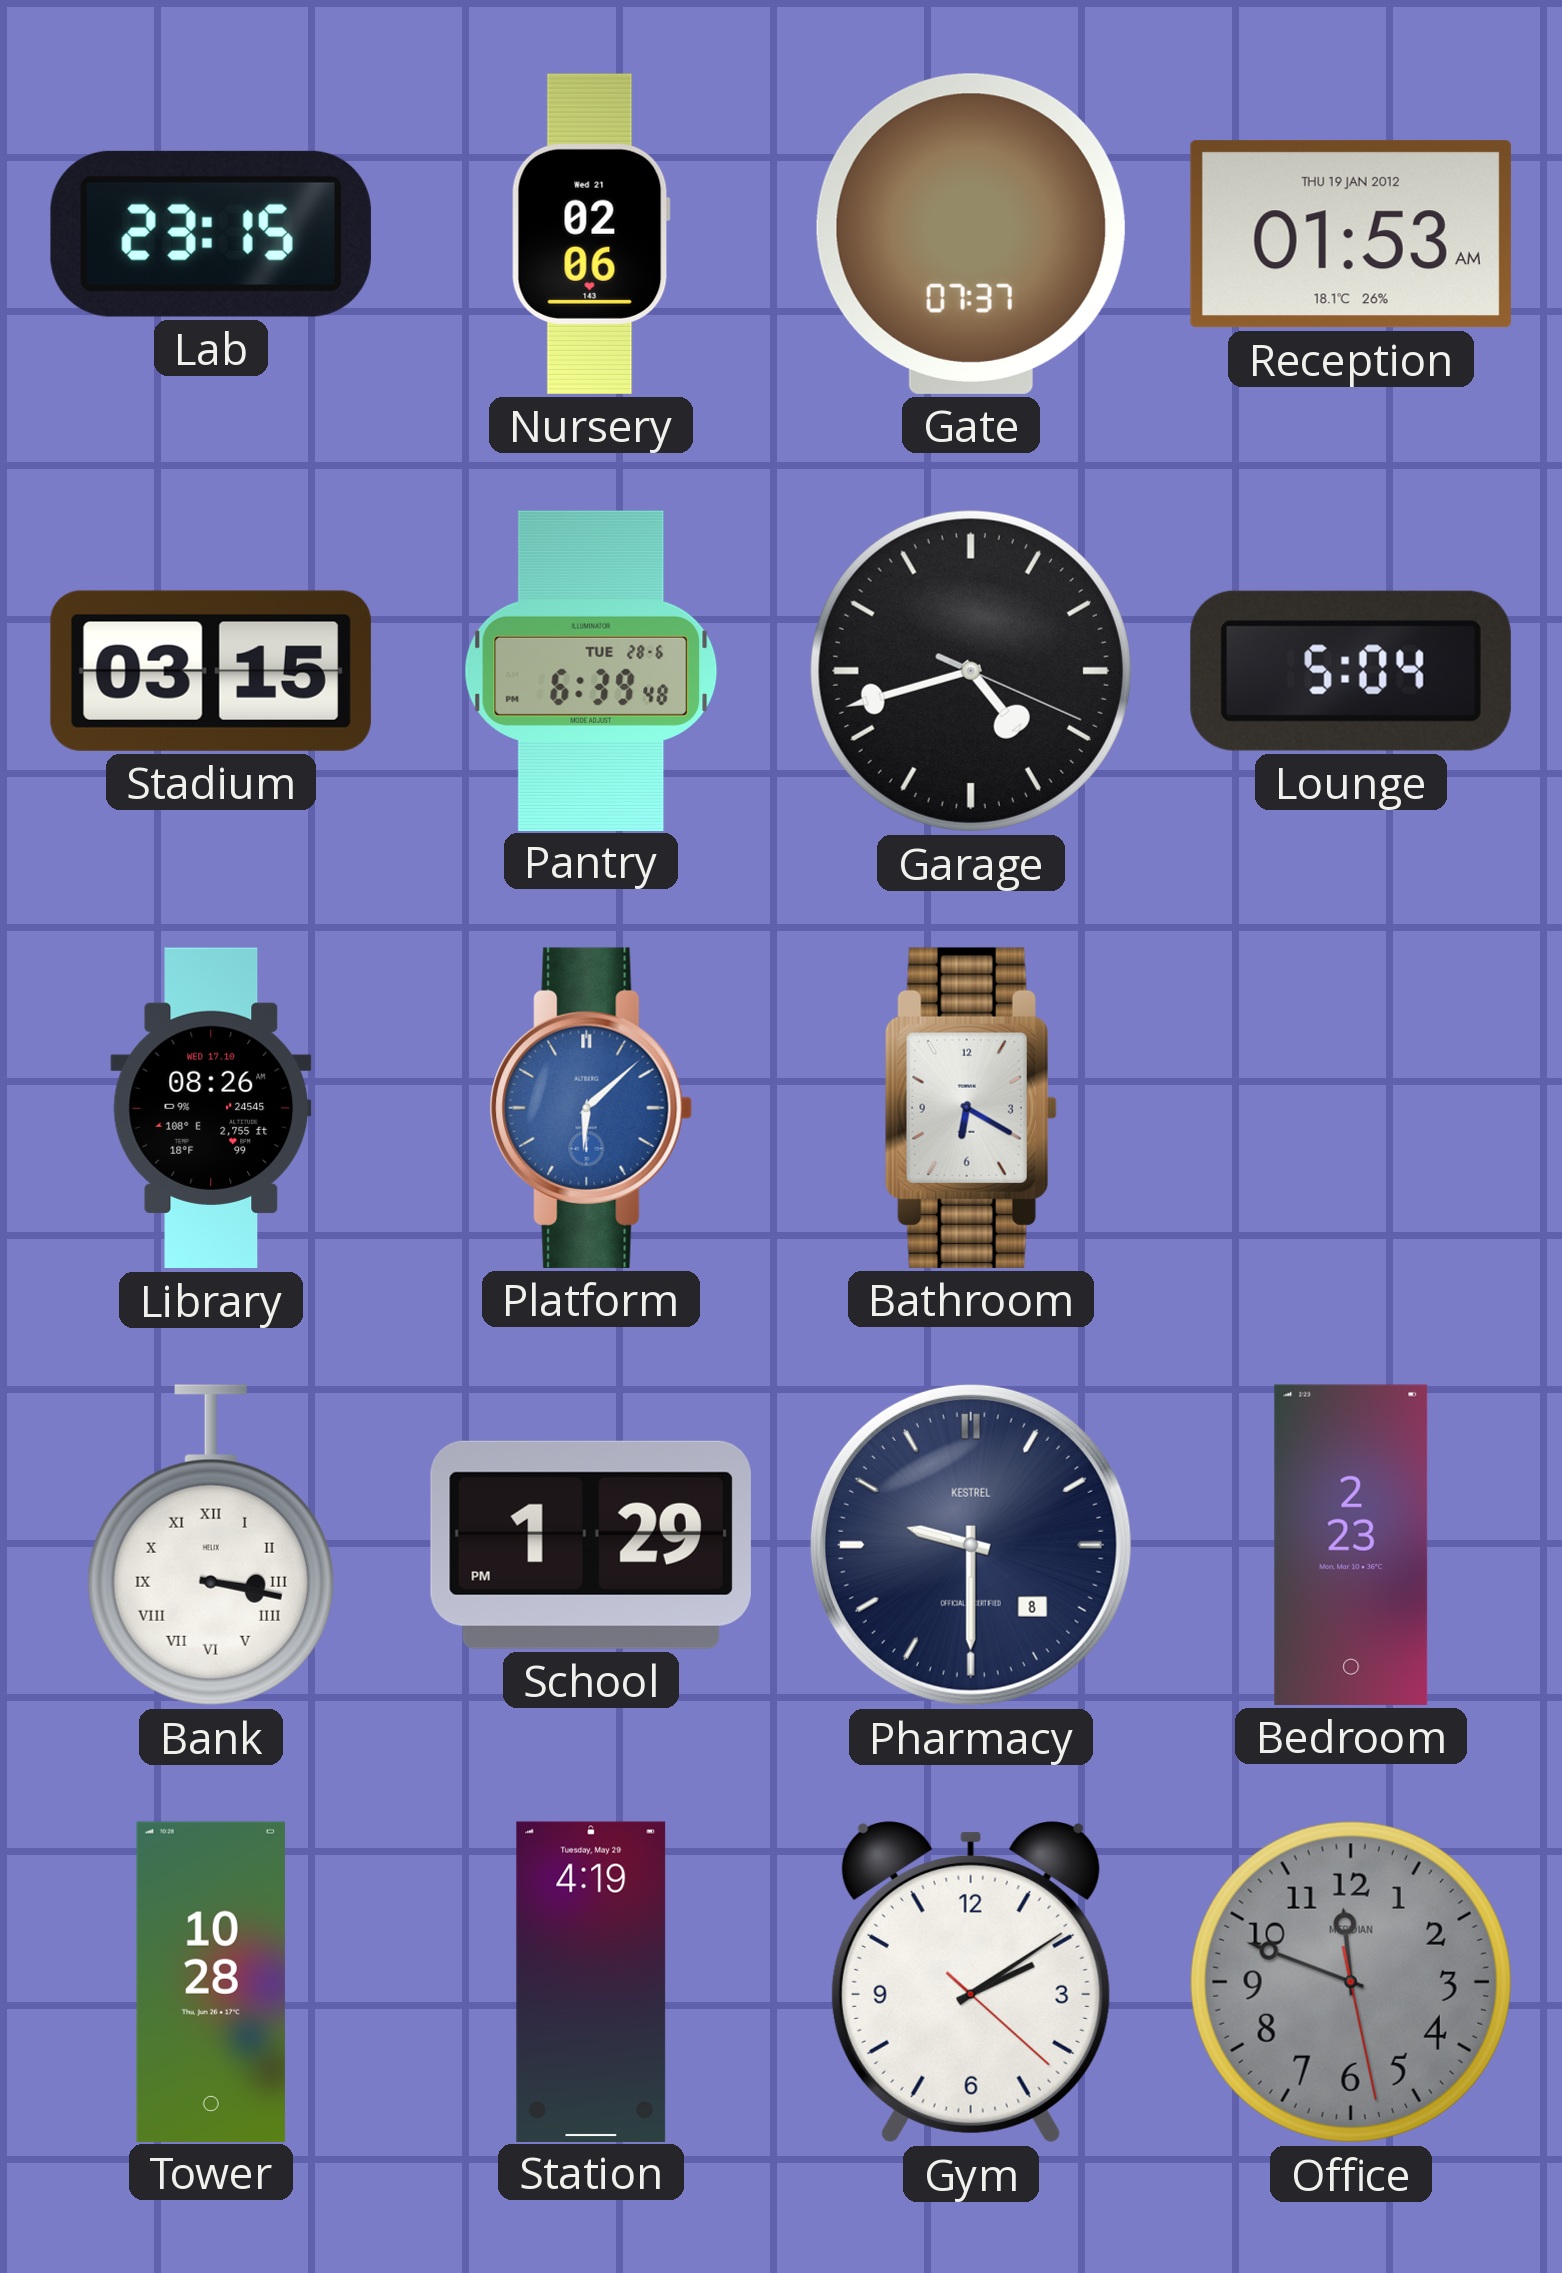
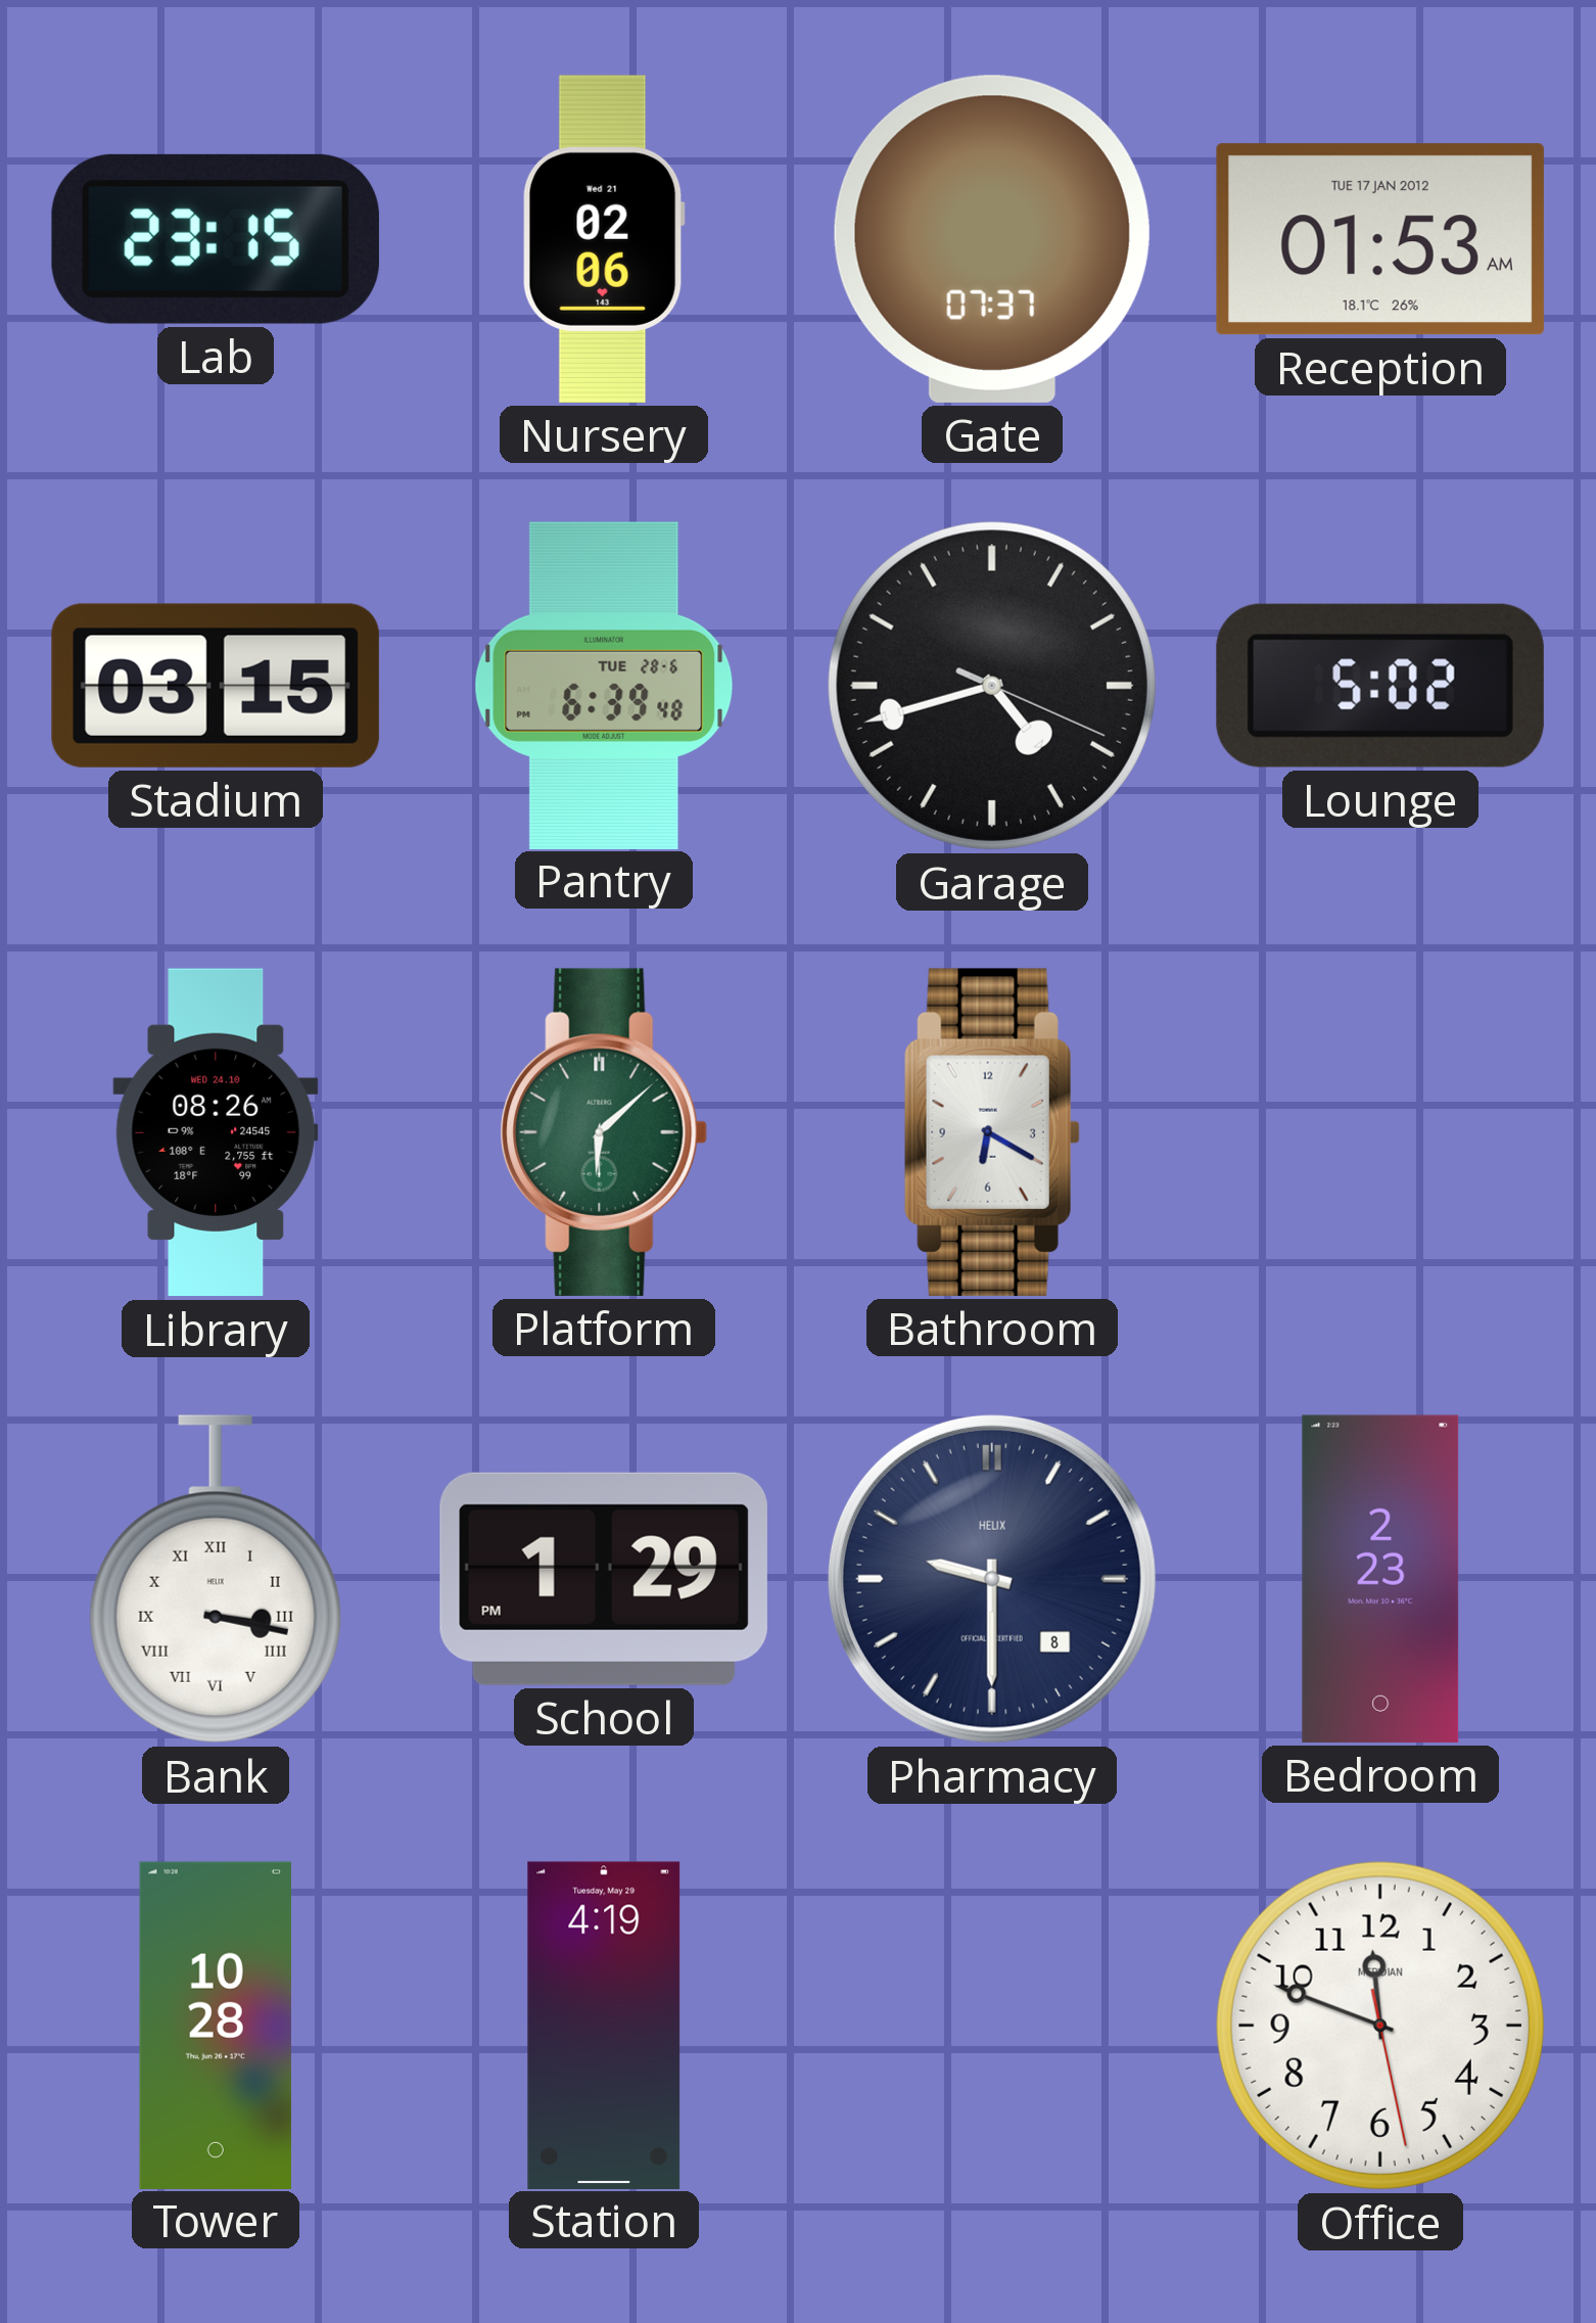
Reception date: THU 19 JAN 2012 -> TUE 17 JAN 2012
Lounge: 5:04 -> 5:02
Library date: WED 17.10 -> WED 24.10
Platform dial: blue -> green
Pharmacy brand: KESTREL -> HELIX
Gym: 2:09 -> none
Office dial: grey -> white
